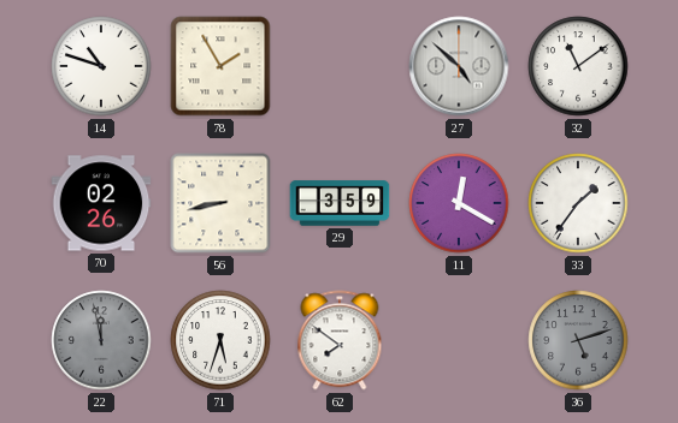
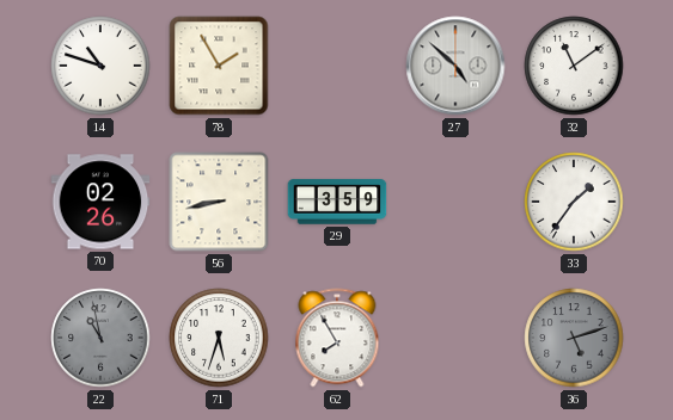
11: 12:20 -> none
22: 11:58 -> 10:58
62: 7:51 -> 7:55
